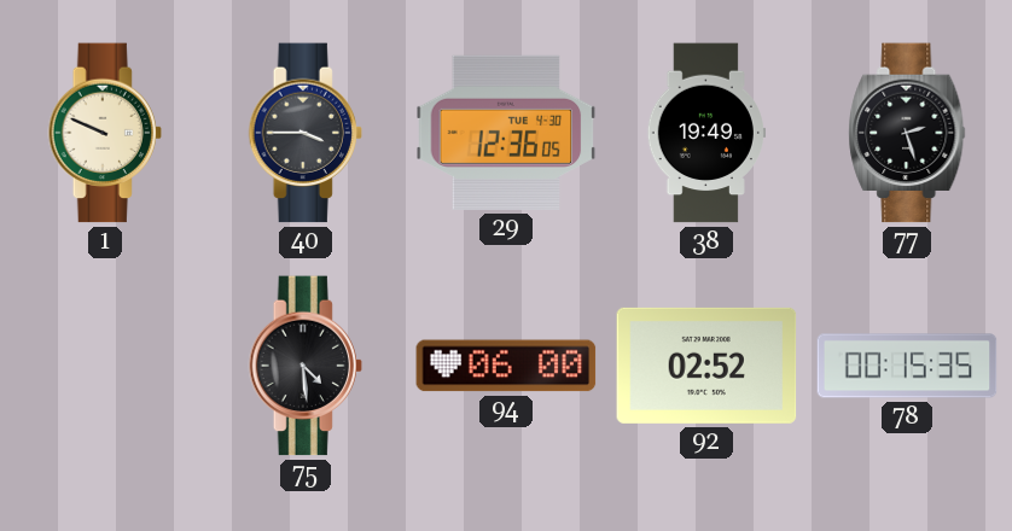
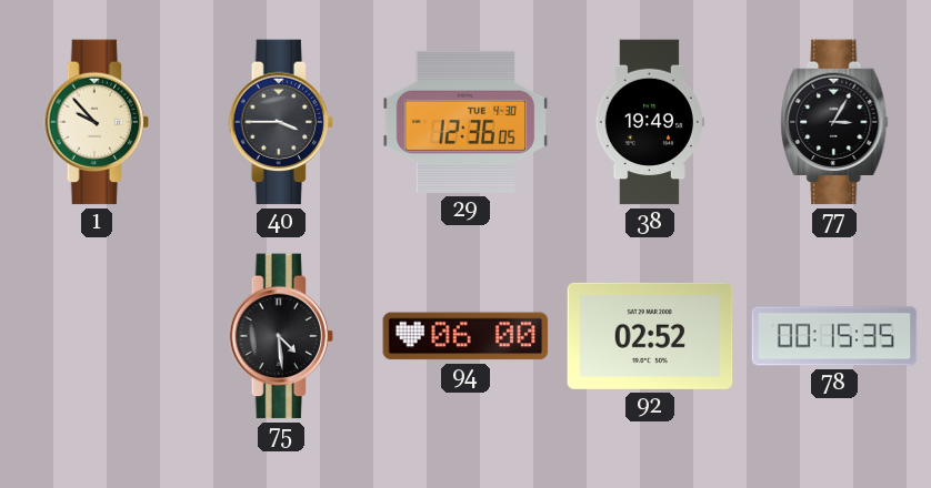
1: 9:49 -> 9:53
77: 2:27 -> 3:05
